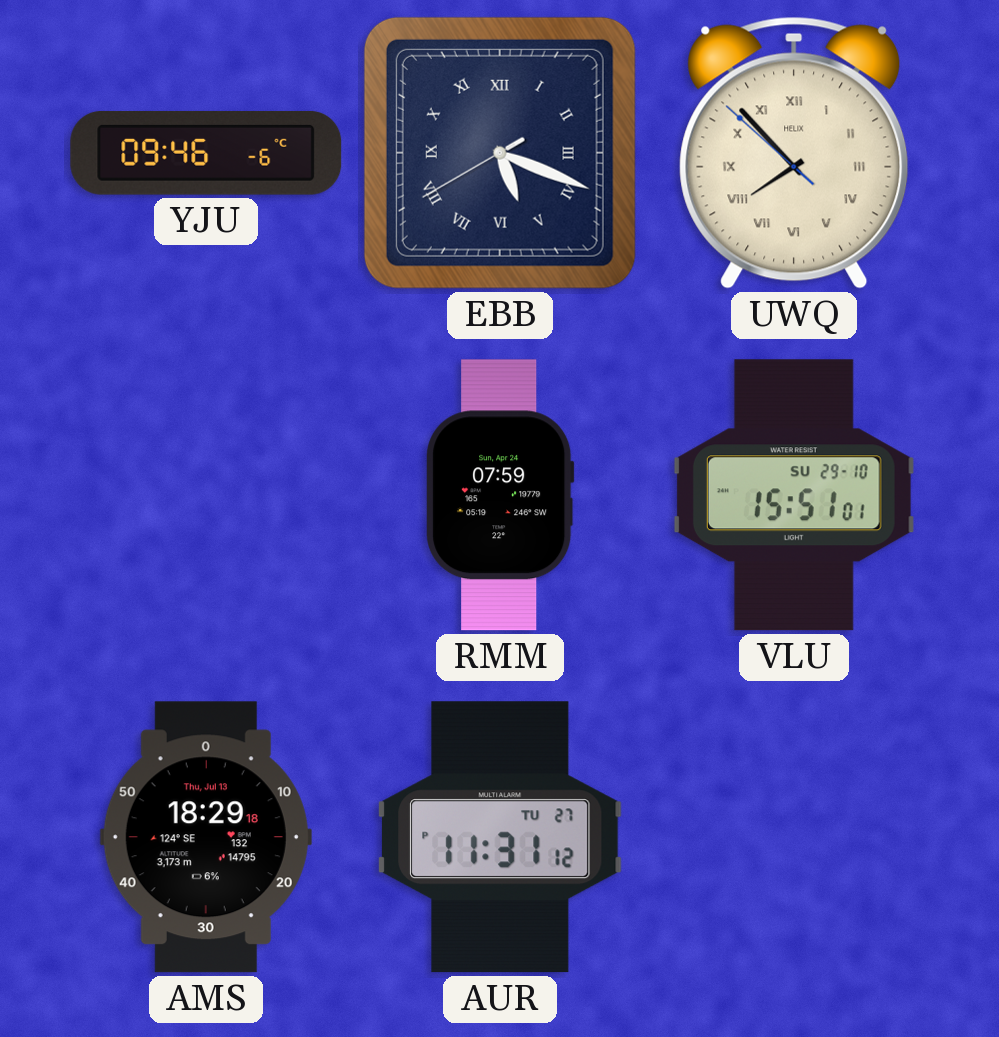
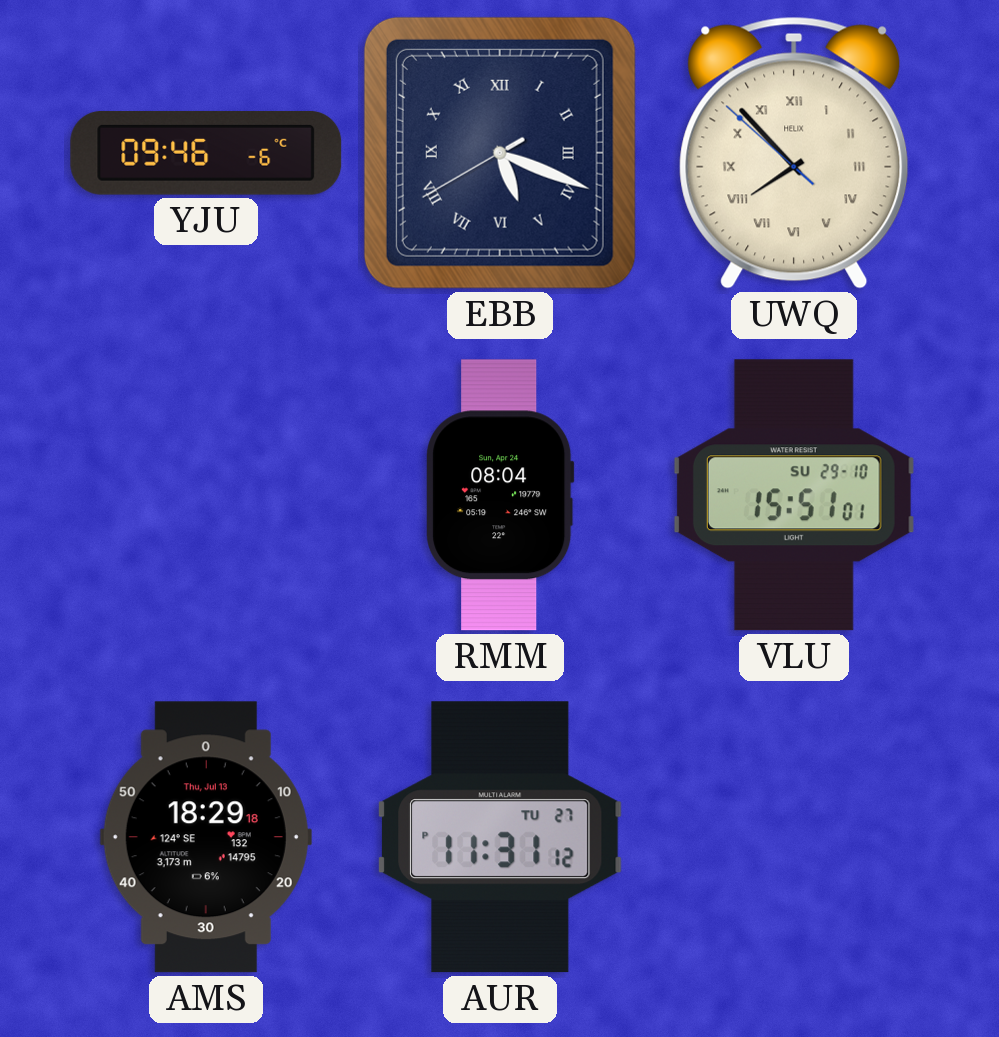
RMM: 07:59 -> 08:04
